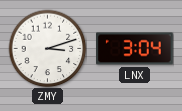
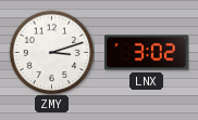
LNX: 3:04 -> 3:02
